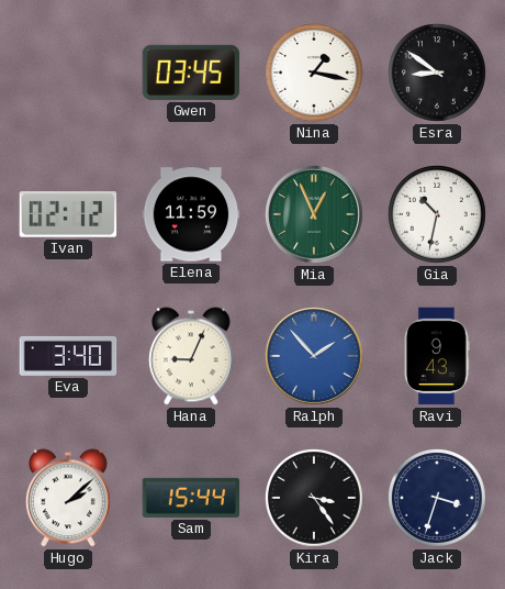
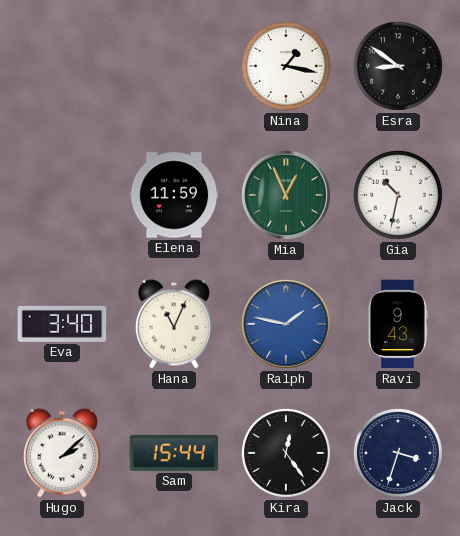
Gwen: 03:45 -> none
Ivan: 02:12 -> none
Hana: 9:04 -> 11:04
Ralph: 1:53 -> 1:47
Kira: 3:24 -> 12:24
